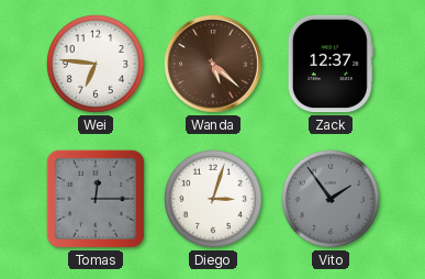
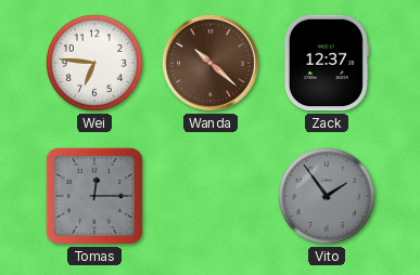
Wanda: 5:22 -> 10:22
Diego: 3:03 -> none
